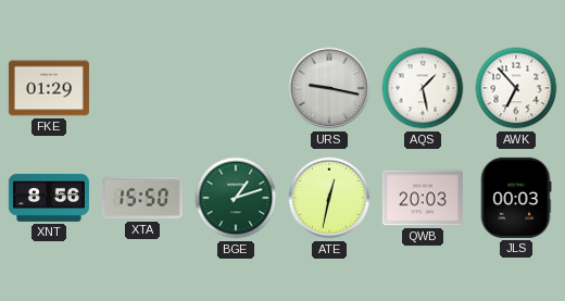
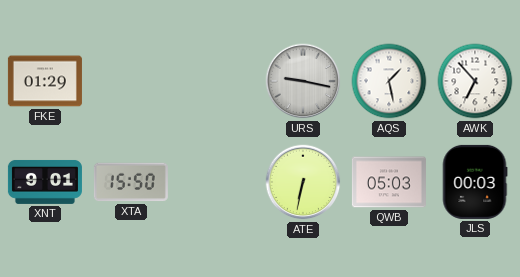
XNT: 8:56 -> 9:01
BGE: 1:12 -> none
ATE: 12:32 -> 6:32
QWB: 20:03 -> 05:03
